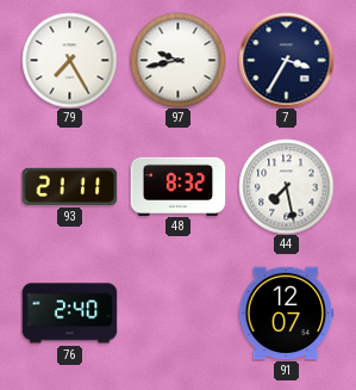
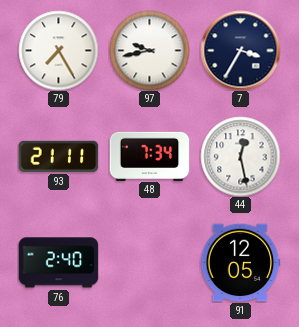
48: 8:32 -> 7:34
44: 7:28 -> 12:28
91: 12:07 -> 12:05
